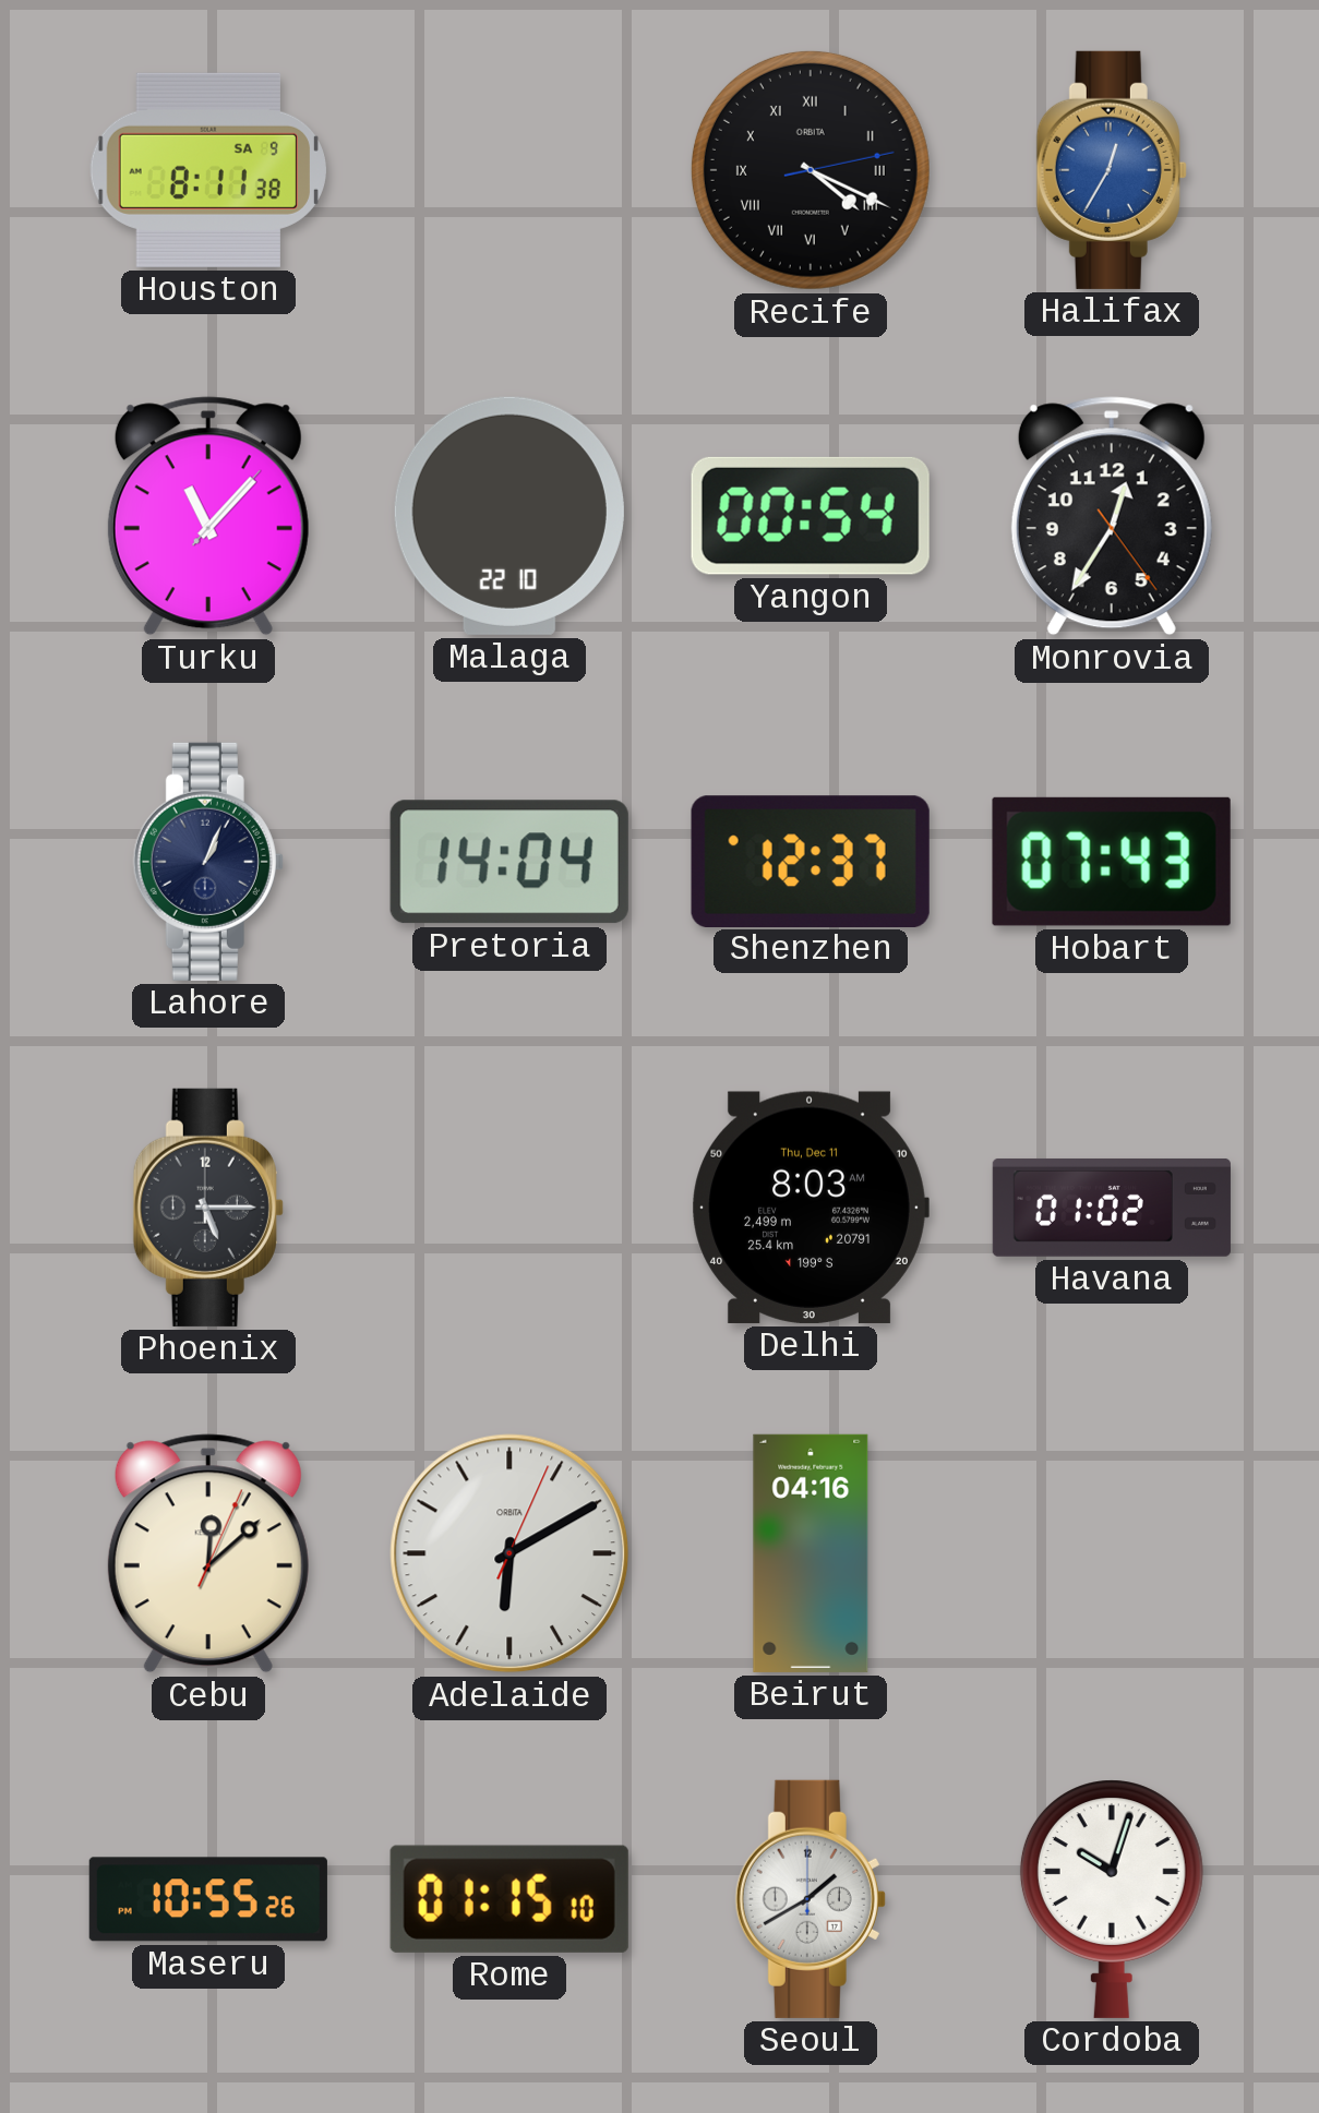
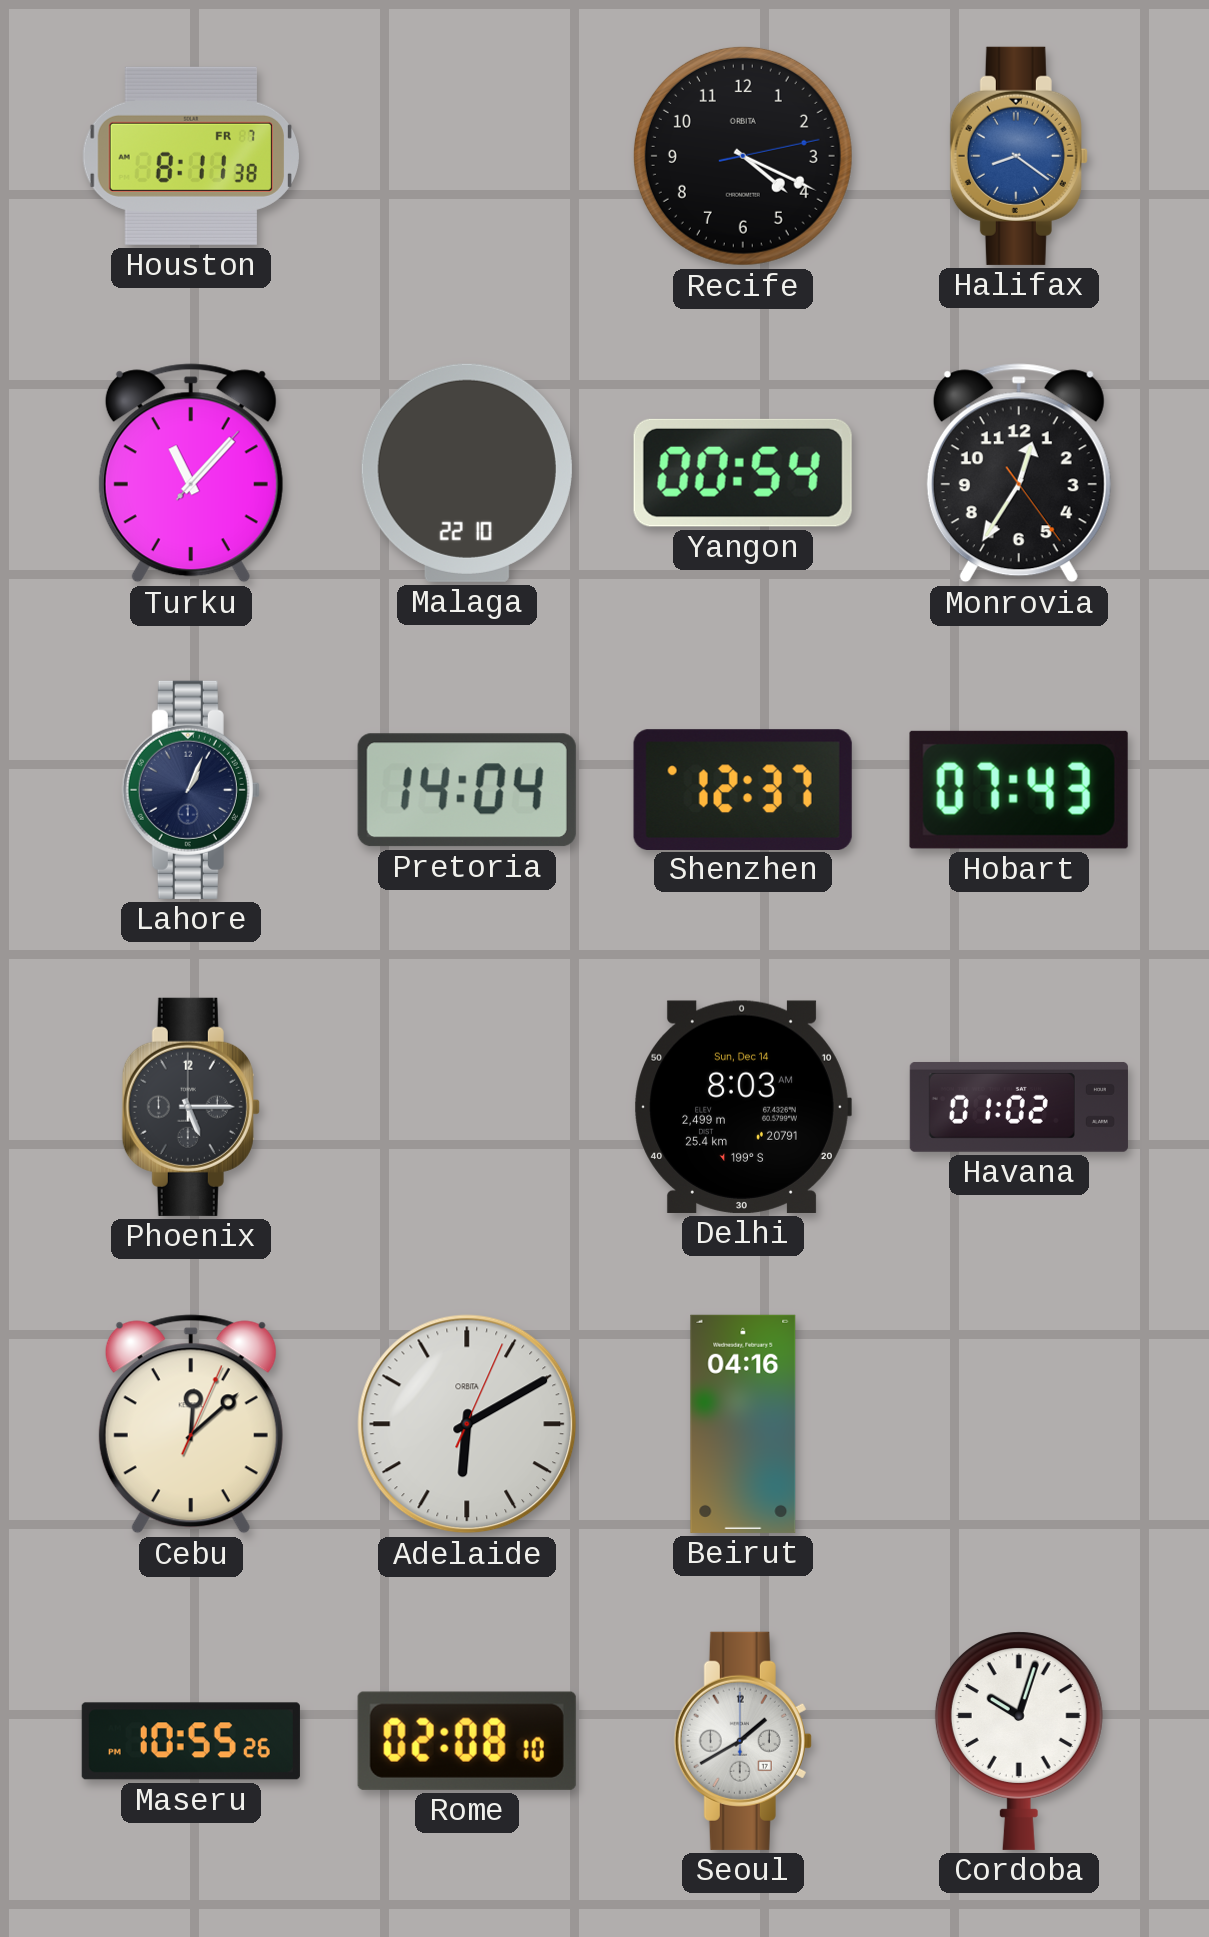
Houston date: SA 9 -> FR 7
Recife numerals: Roman -> Arabic
Halifax: 12:35 -> 8:21
Delhi date: Thu, Dec 11 -> Sun, Dec 14
Rome: 01:15 -> 02:08
